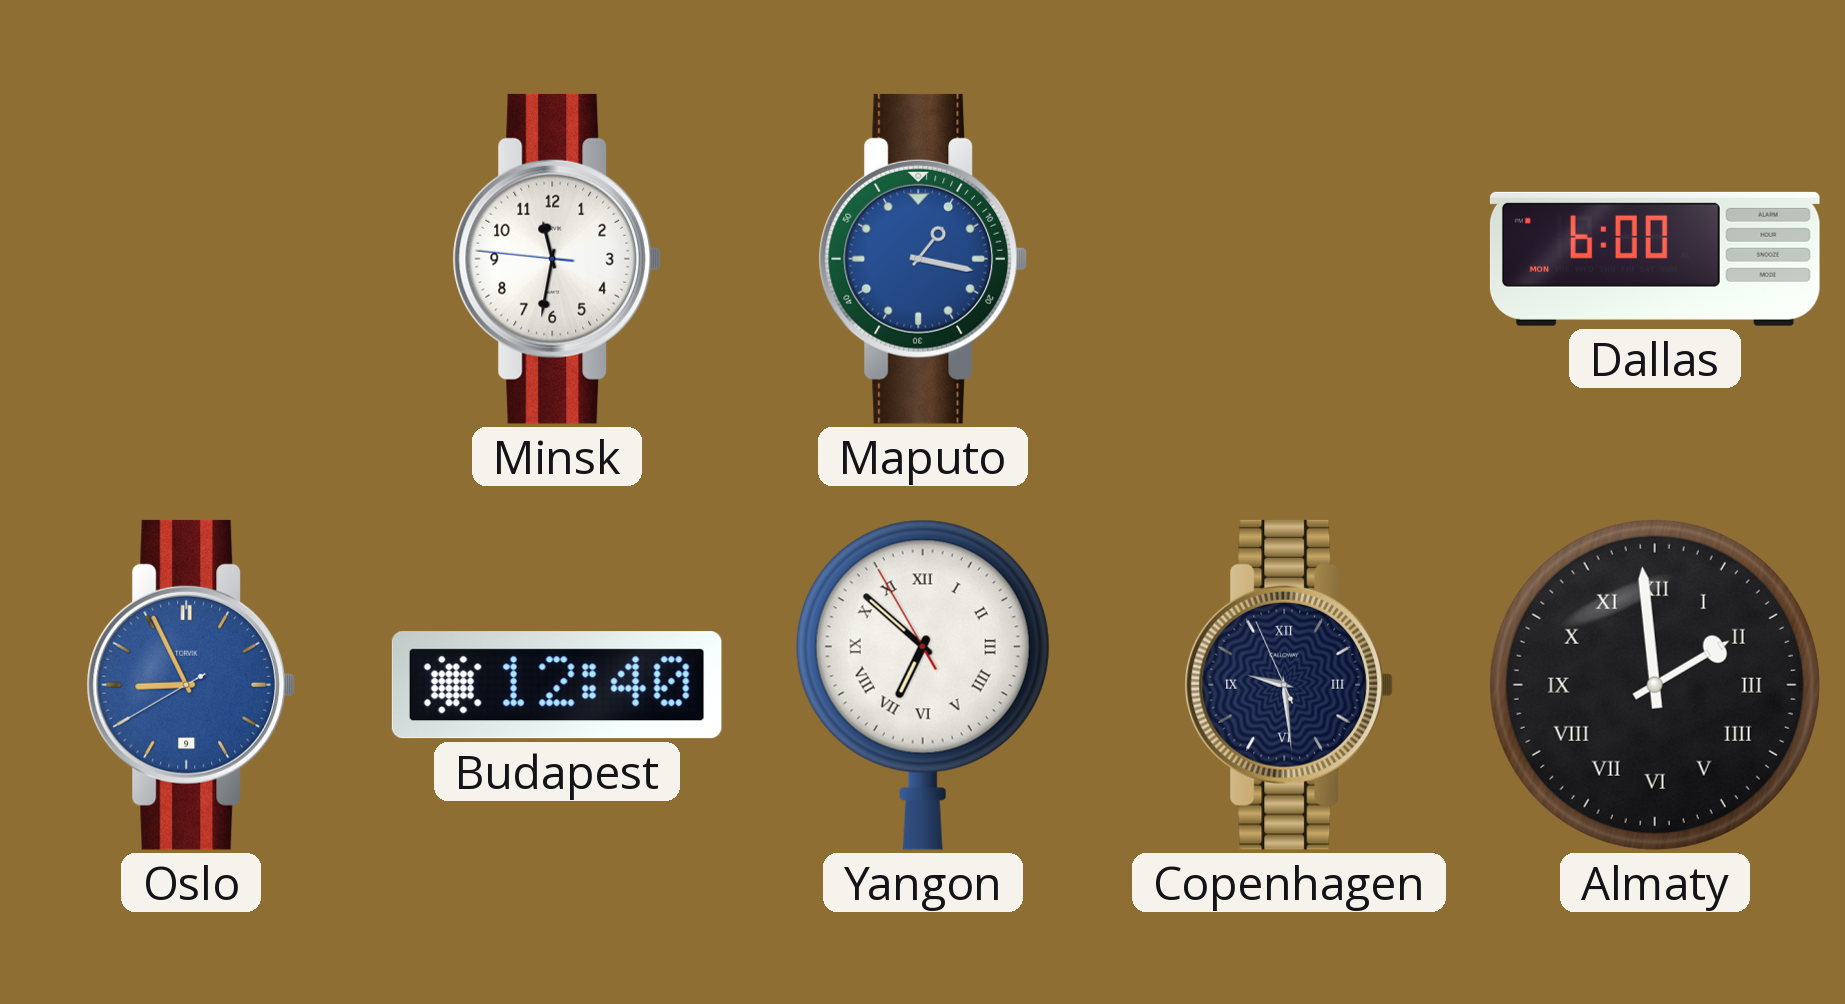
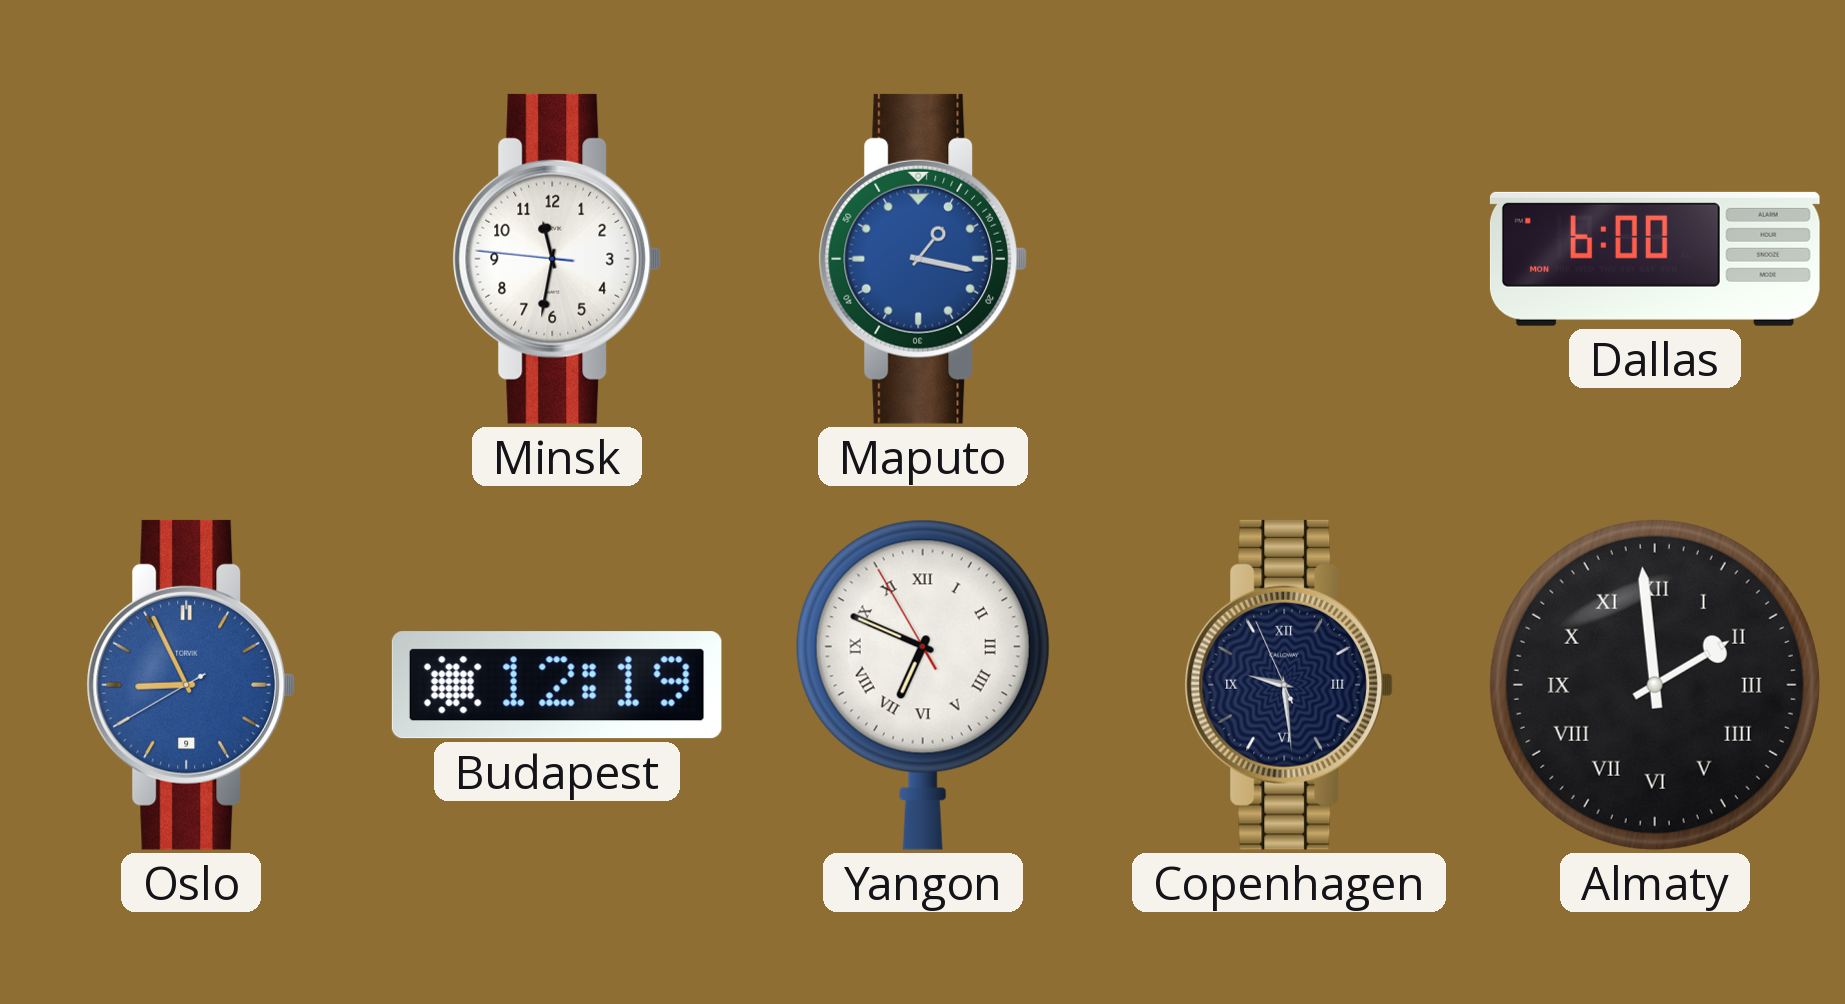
Budapest: 12:40 -> 12:19
Yangon: 6:51 -> 6:48
